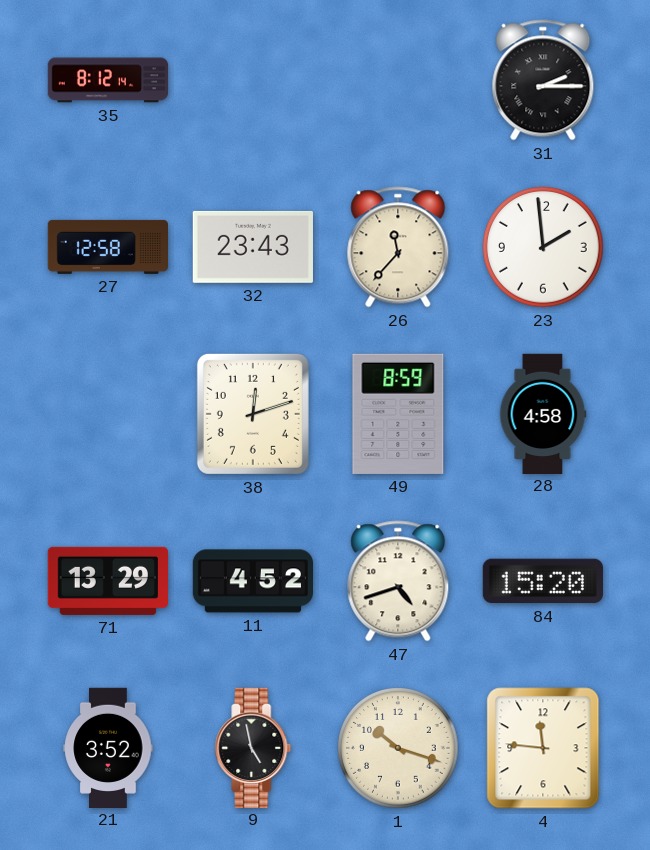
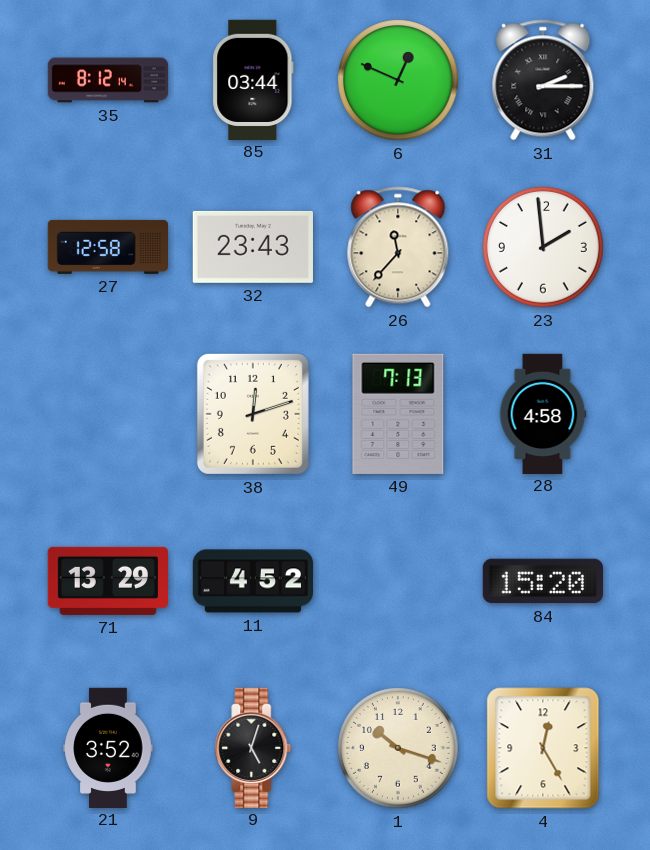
85: none -> 03:44
6: none -> 12:49
49: 8:59 -> 7:13
47: 4:42 -> none
9: 4:58 -> 5:03
4: 11:46 -> 12:25
